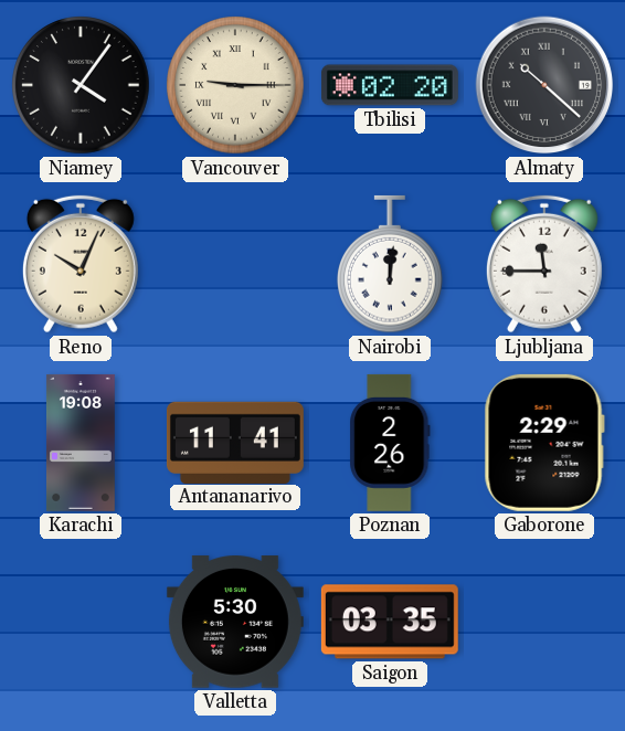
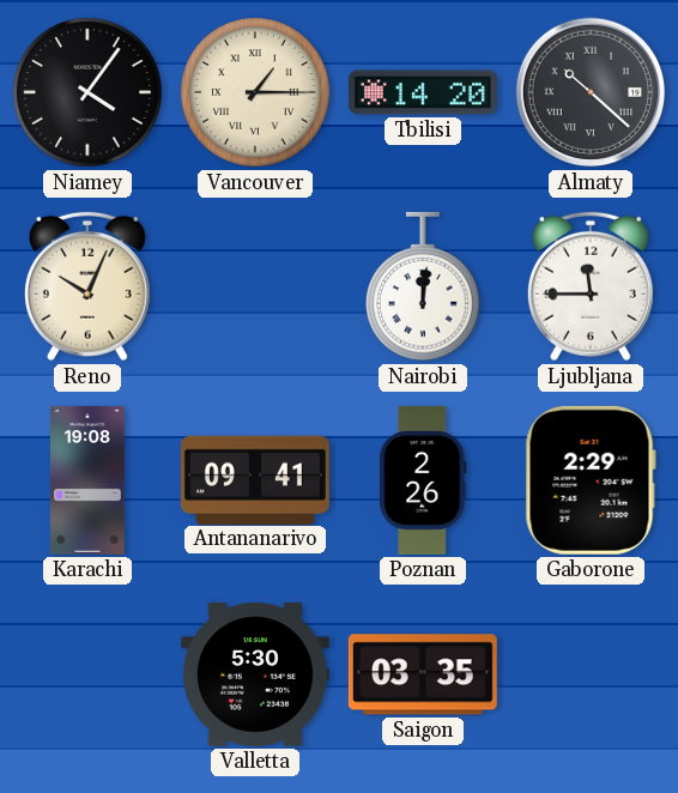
Vancouver: 9:15 -> 1:15
Tbilisi: 02:20 -> 14:20
Antananarivo: 11:41 -> 09:41
